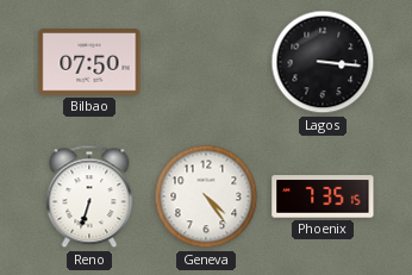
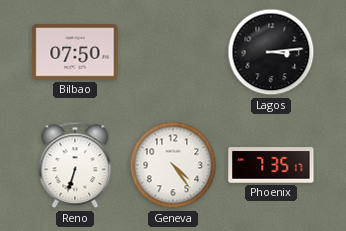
Lagos: 3:16 -> 3:14
Phoenix: 7:35:15 -> 7:35:17
